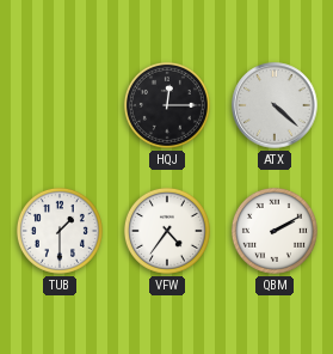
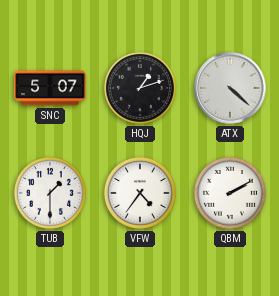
SNC: none -> 5:07
HQJ: 12:15 -> 1:12
